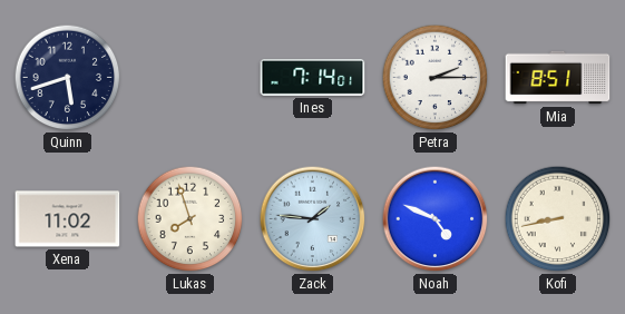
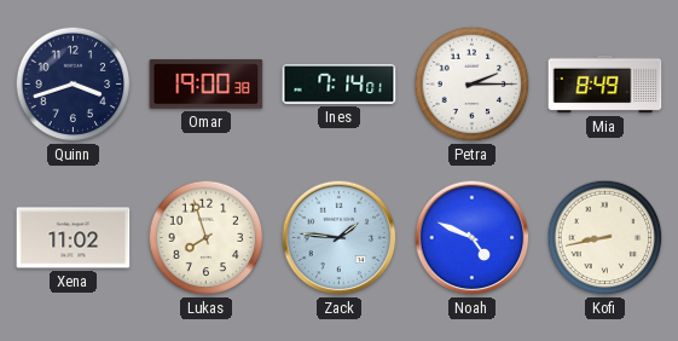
Quinn: 5:42 -> 3:42
Omar: none -> 19:00
Mia: 8:51 -> 8:49
